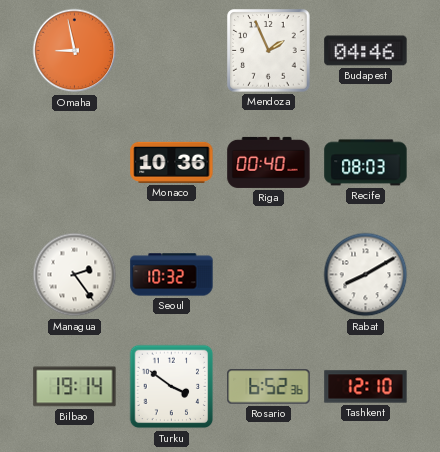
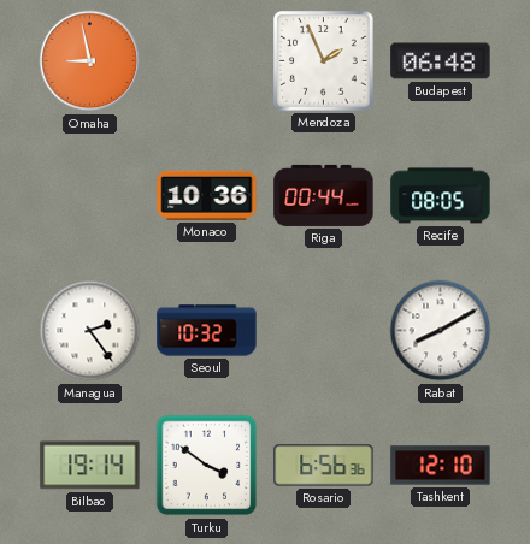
Budapest: 04:46 -> 06:48
Riga: 00:40 -> 00:44
Recife: 08:03 -> 08:05
Rosario: 6:52 -> 6:56
